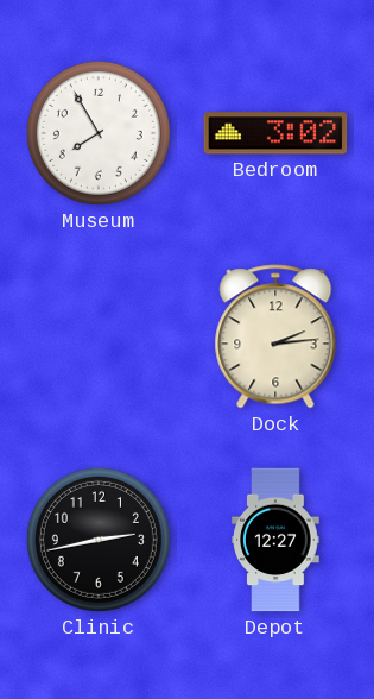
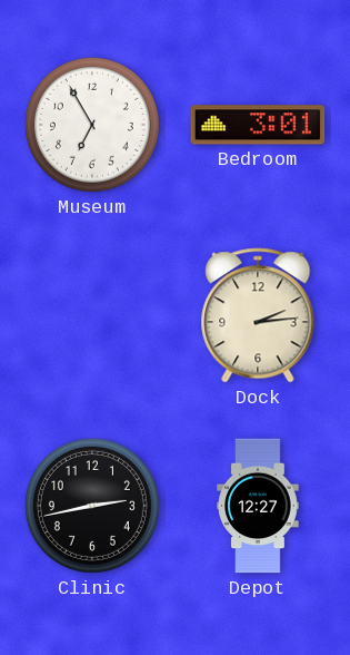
Museum: 7:55 -> 6:55
Bedroom: 3:02 -> 3:01
